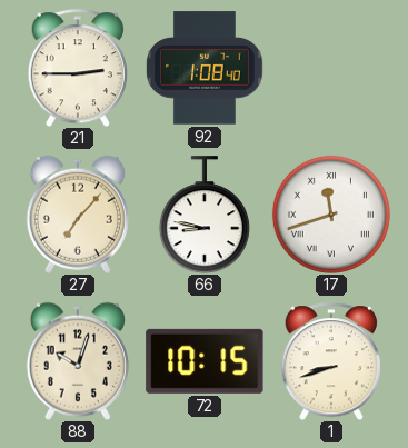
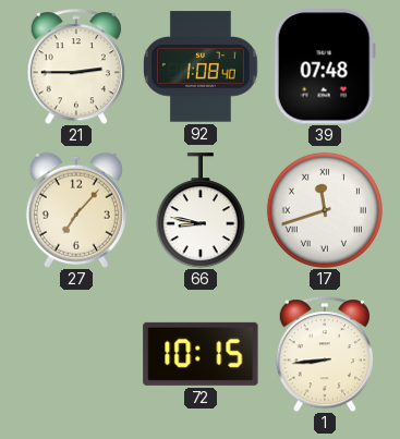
39: none -> 07:48
88: 10:03 -> none
1: 8:42 -> 8:44
